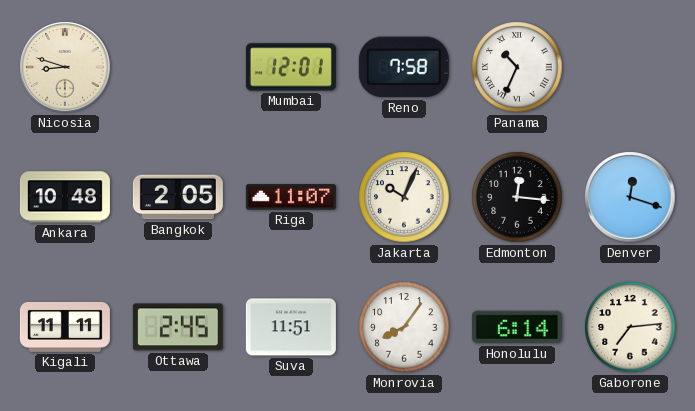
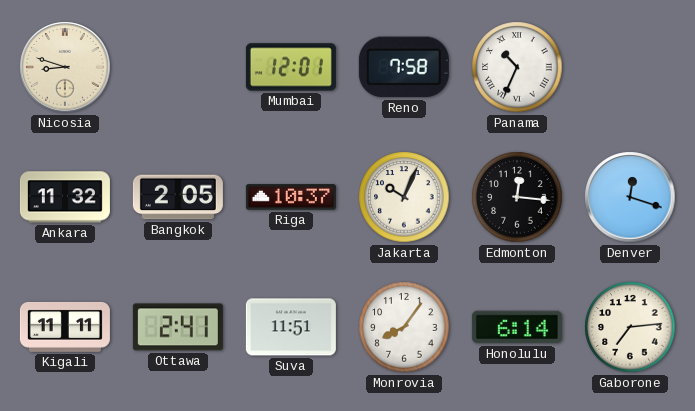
Ankara: 10:48 -> 11:32
Riga: 11:07 -> 10:37
Ottawa: 2:45 -> 2:41
